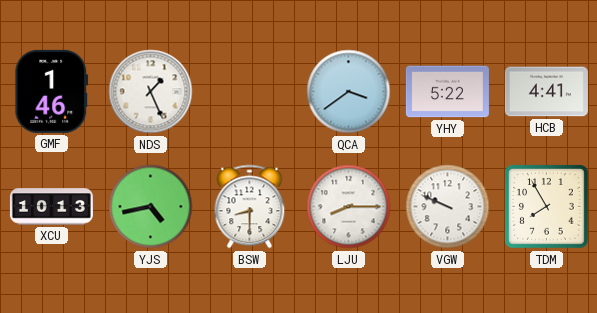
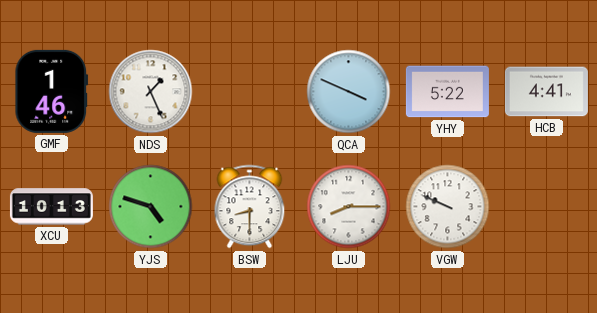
QCA: 3:39 -> 3:49
YJS: 4:43 -> 4:48
TDM: 7:55 -> none
